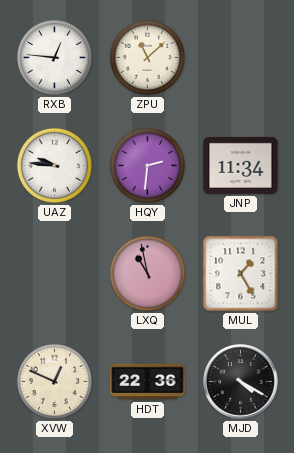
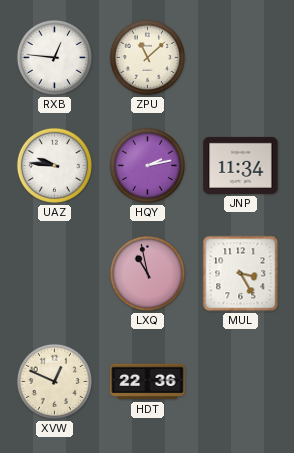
HQY: 2:31 -> 2:13
MUL: 1:25 -> 3:25
MJD: 4:20 -> none
